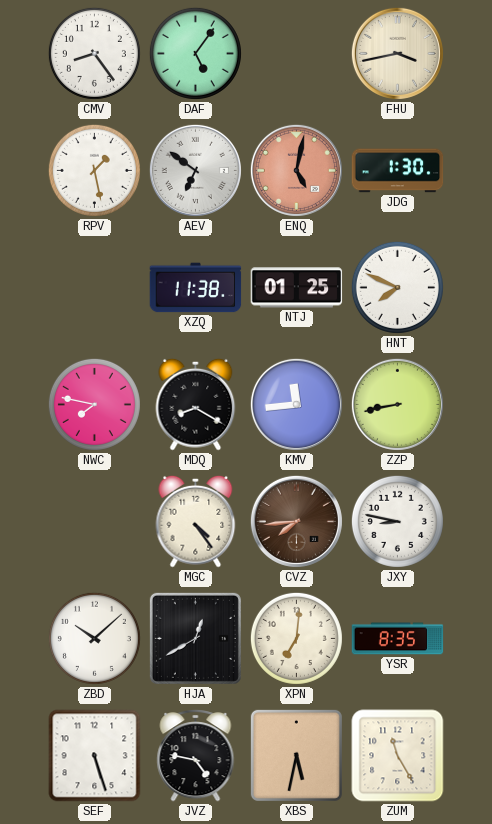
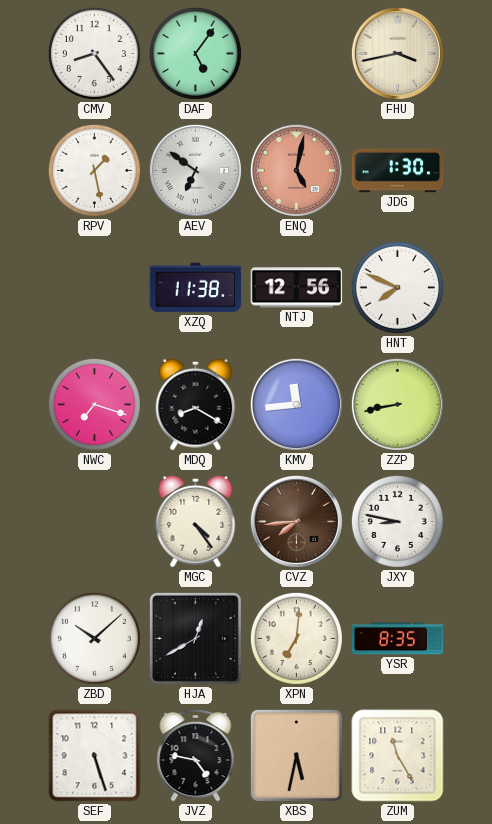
NTJ: 01:25 -> 12:56
NWC: 7:47 -> 7:18
